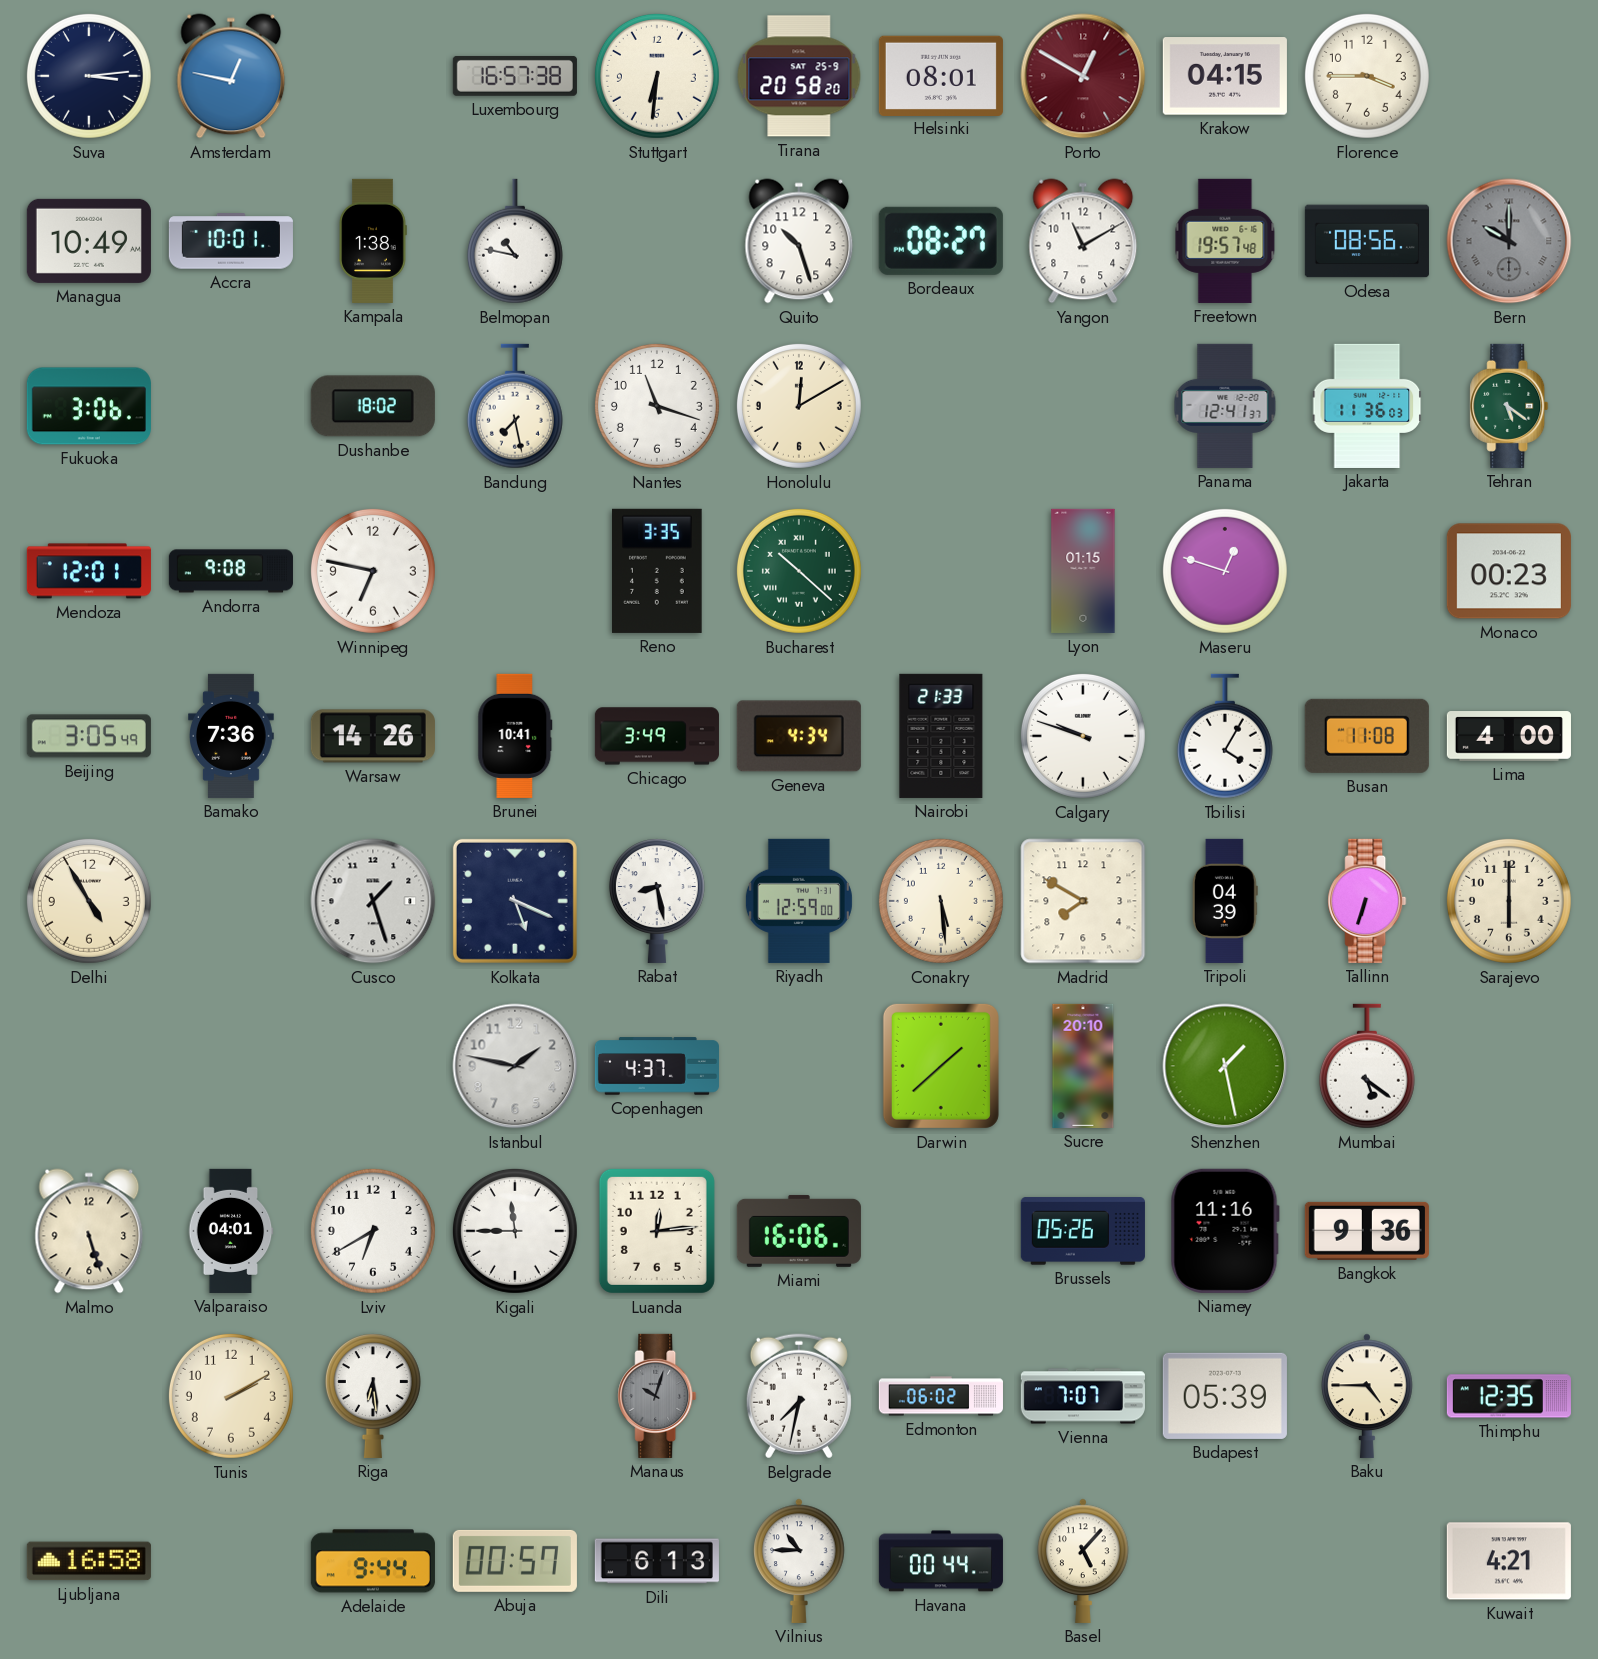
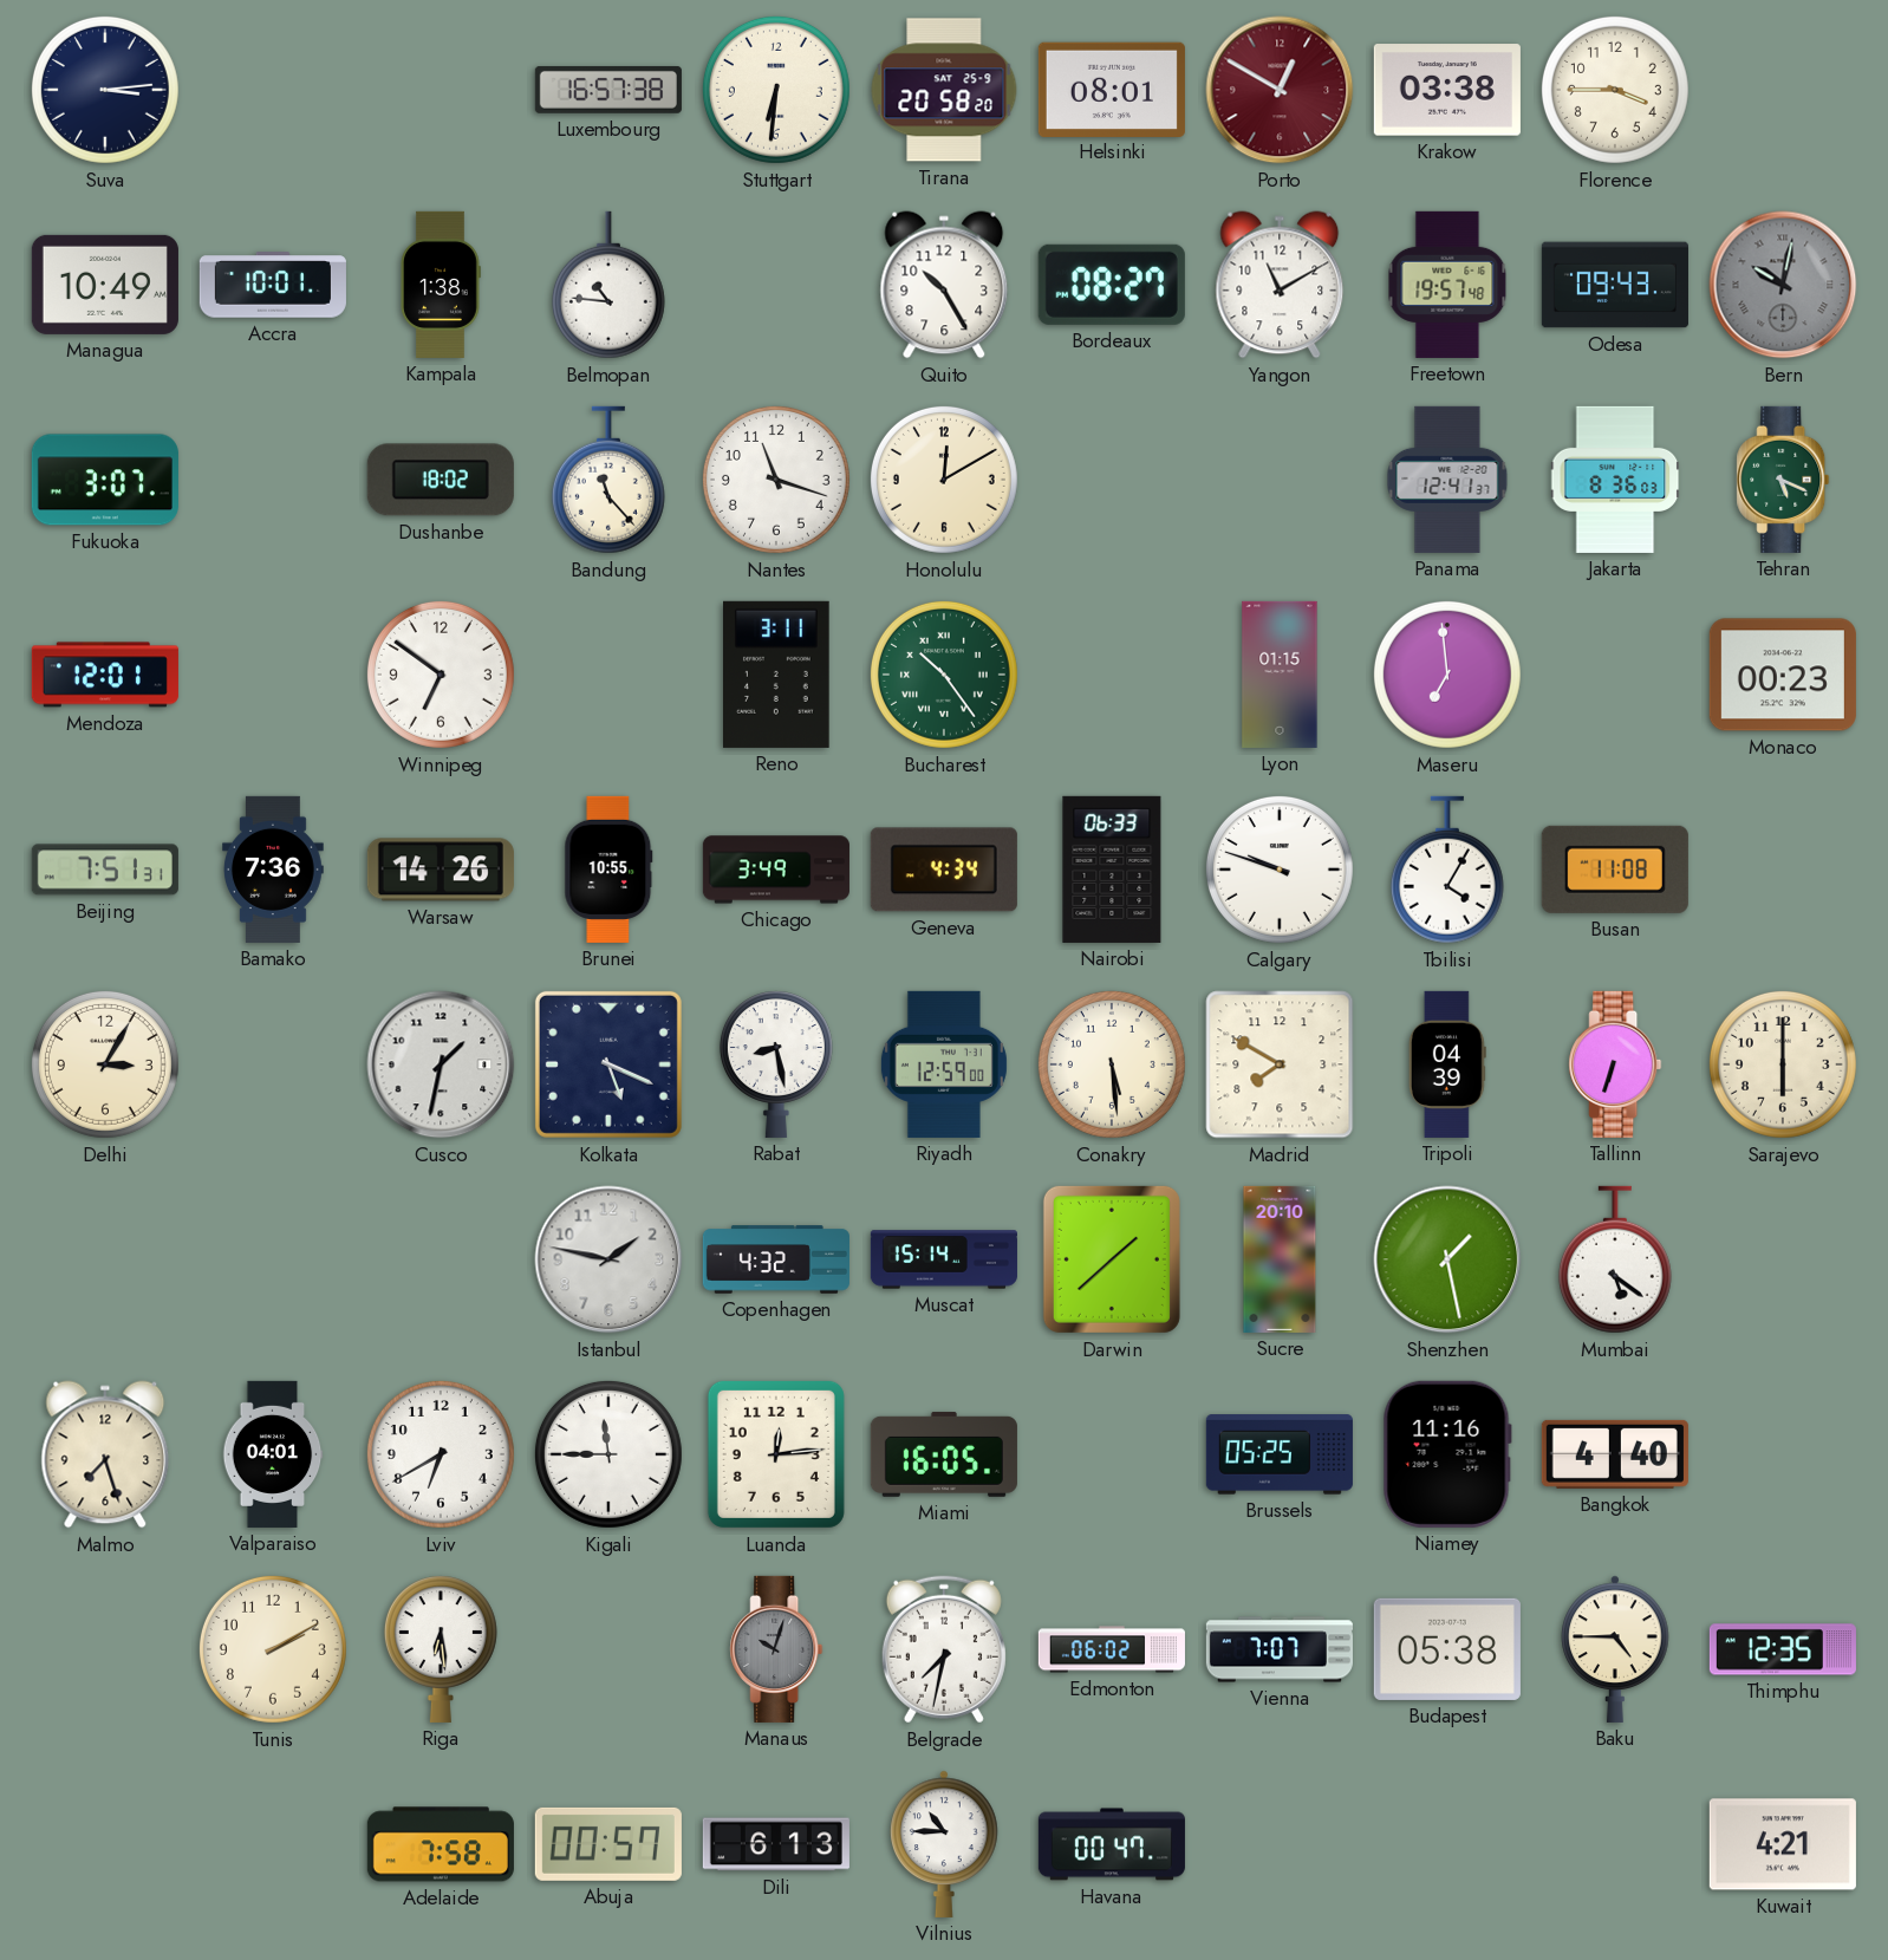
Amsterdam: 12:47 -> none
Krakow: 04:15 -> 03:38
Belmopan: 10:47 -> 10:46
Quito: 10:27 -> 10:25
Odesa: 08:56 -> 09:43
Bern: 10:00 -> 10:02
Fukuoka: 3:06 -> 3:07
Bandung: 7:28 -> 11:23
Jakarta: 11:36 -> 8:36
Tehran: 5:21 -> 5:19
Andorra: 9:08 -> none
Winnipeg: 6:47 -> 6:51
Reno: 3:35 -> 3:11
Bucharest: 10:22 -> 10:24
Maseru: 12:48 -> 6:59
Beijing: 3:05 -> 7:51
Brunei: 10:41 -> 10:55
Nairobi: 21:33 -> 06:33
Lima: 4:00 -> none
Delhi: 4:55 -> 3:05
Cusco: 1:27 -> 1:32
Copenhagen: 4:37 -> 4:32
Muscat: none -> 15:14
Malmo: 5:27 -> 7:27
Miami: 16:06 -> 16:05
Brussels: 05:26 -> 05:25
Bangkok: 9:36 -> 4:40
Budapest: 05:39 -> 05:38
Ljubljana: 16:58 -> none
Adelaide: 9:44 -> 7:58
Havana: 00:44 -> 00:47
Basel: 5:07 -> none
